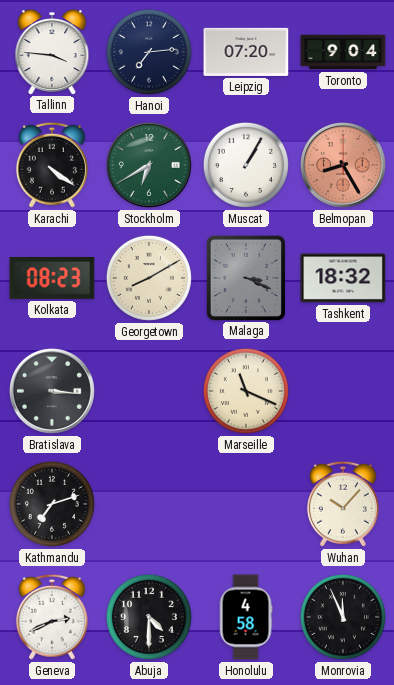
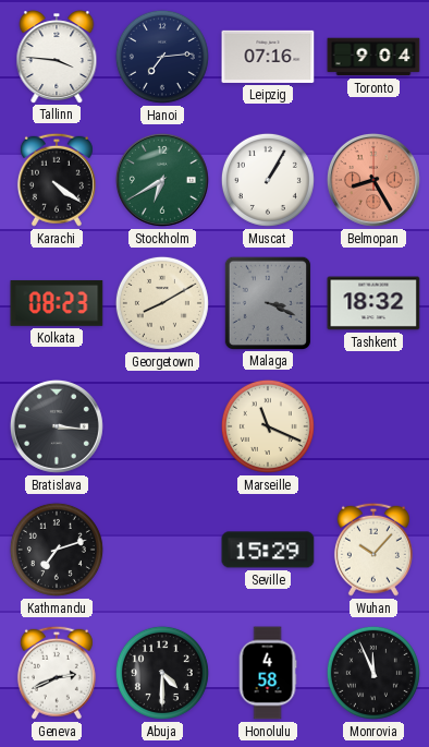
Leipzig: 07:20 -> 07:16
Seville: none -> 15:29
